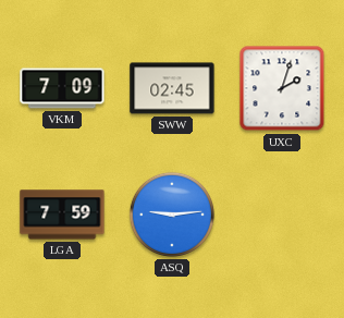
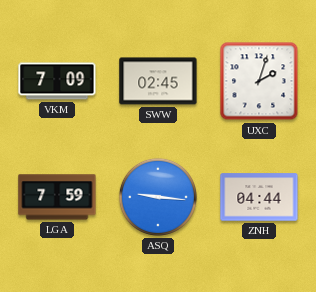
ASQ: 9:14 -> 9:16
ZNH: none -> 04:44
